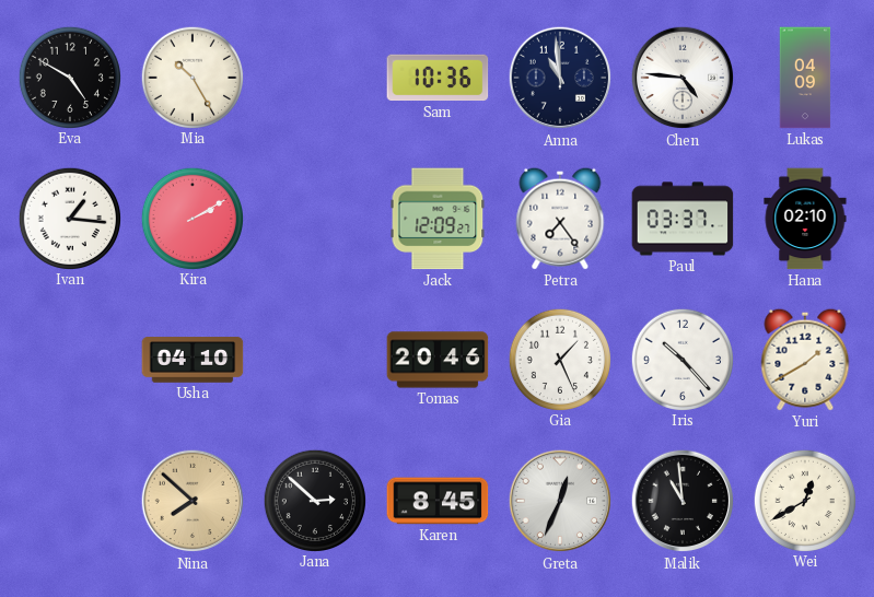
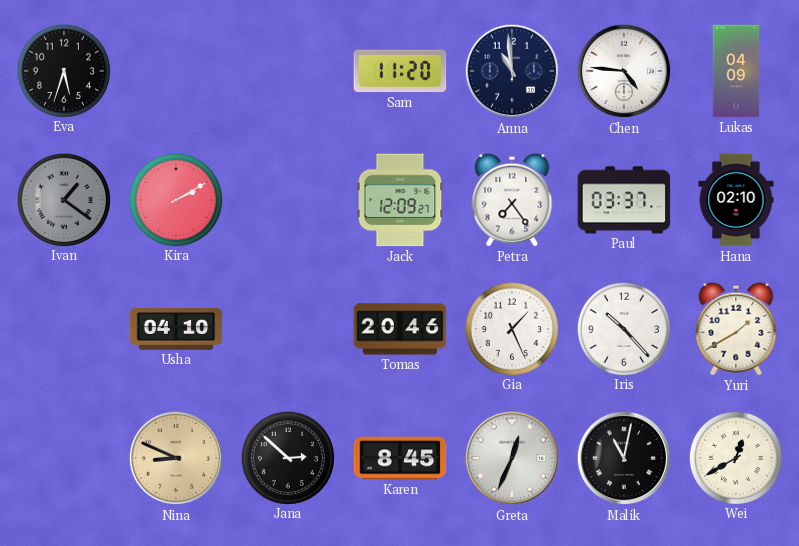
Eva: 4:50 -> 5:33
Mia: 10:25 -> none
Sam: 10:36 -> 11:20
Ivan: 1:16 -> 1:21
Ivan dial: white -> grey
Nina: 7:52 -> 8:49
Malik: 10:59 -> 11:02
